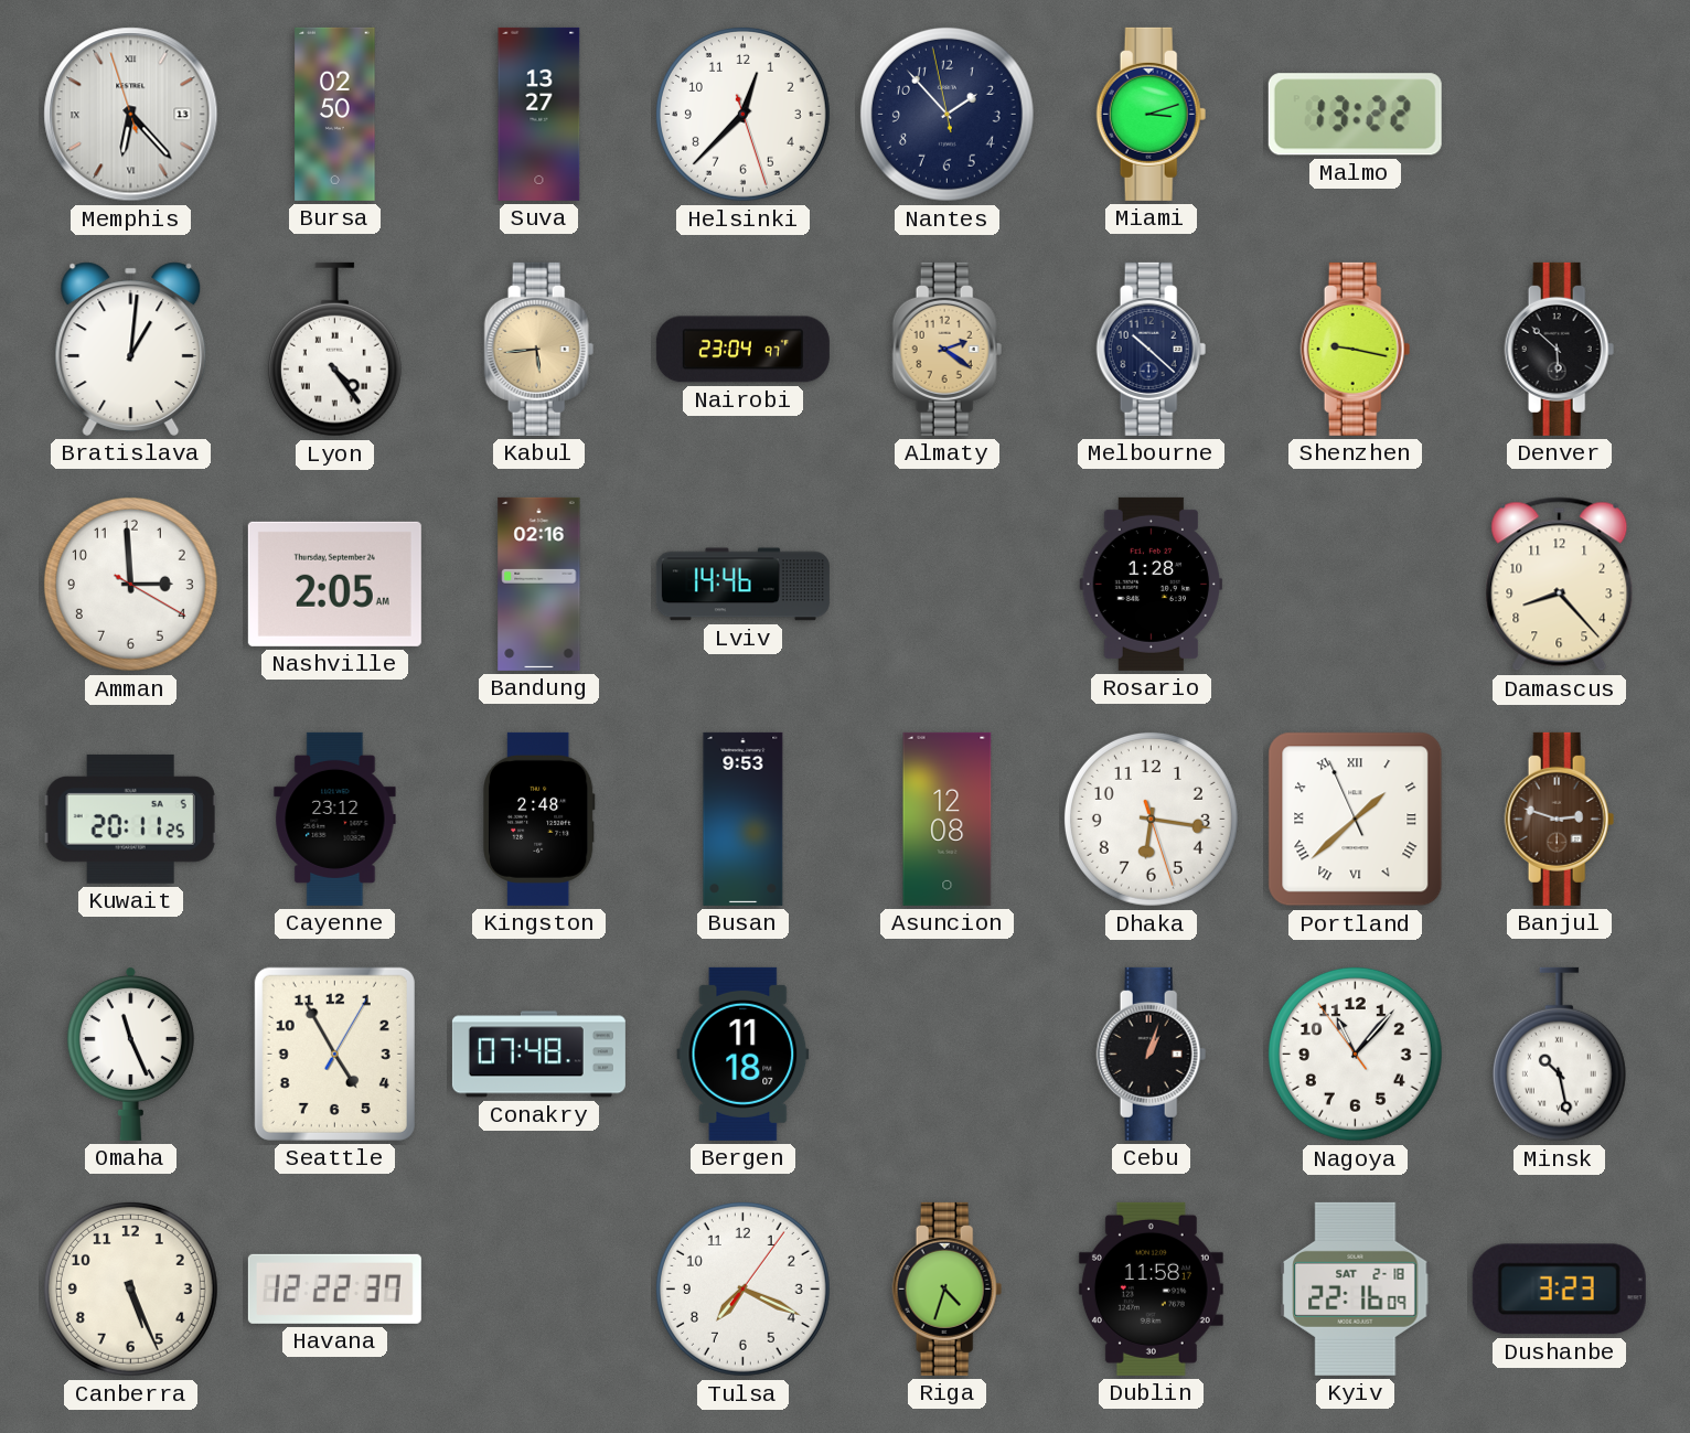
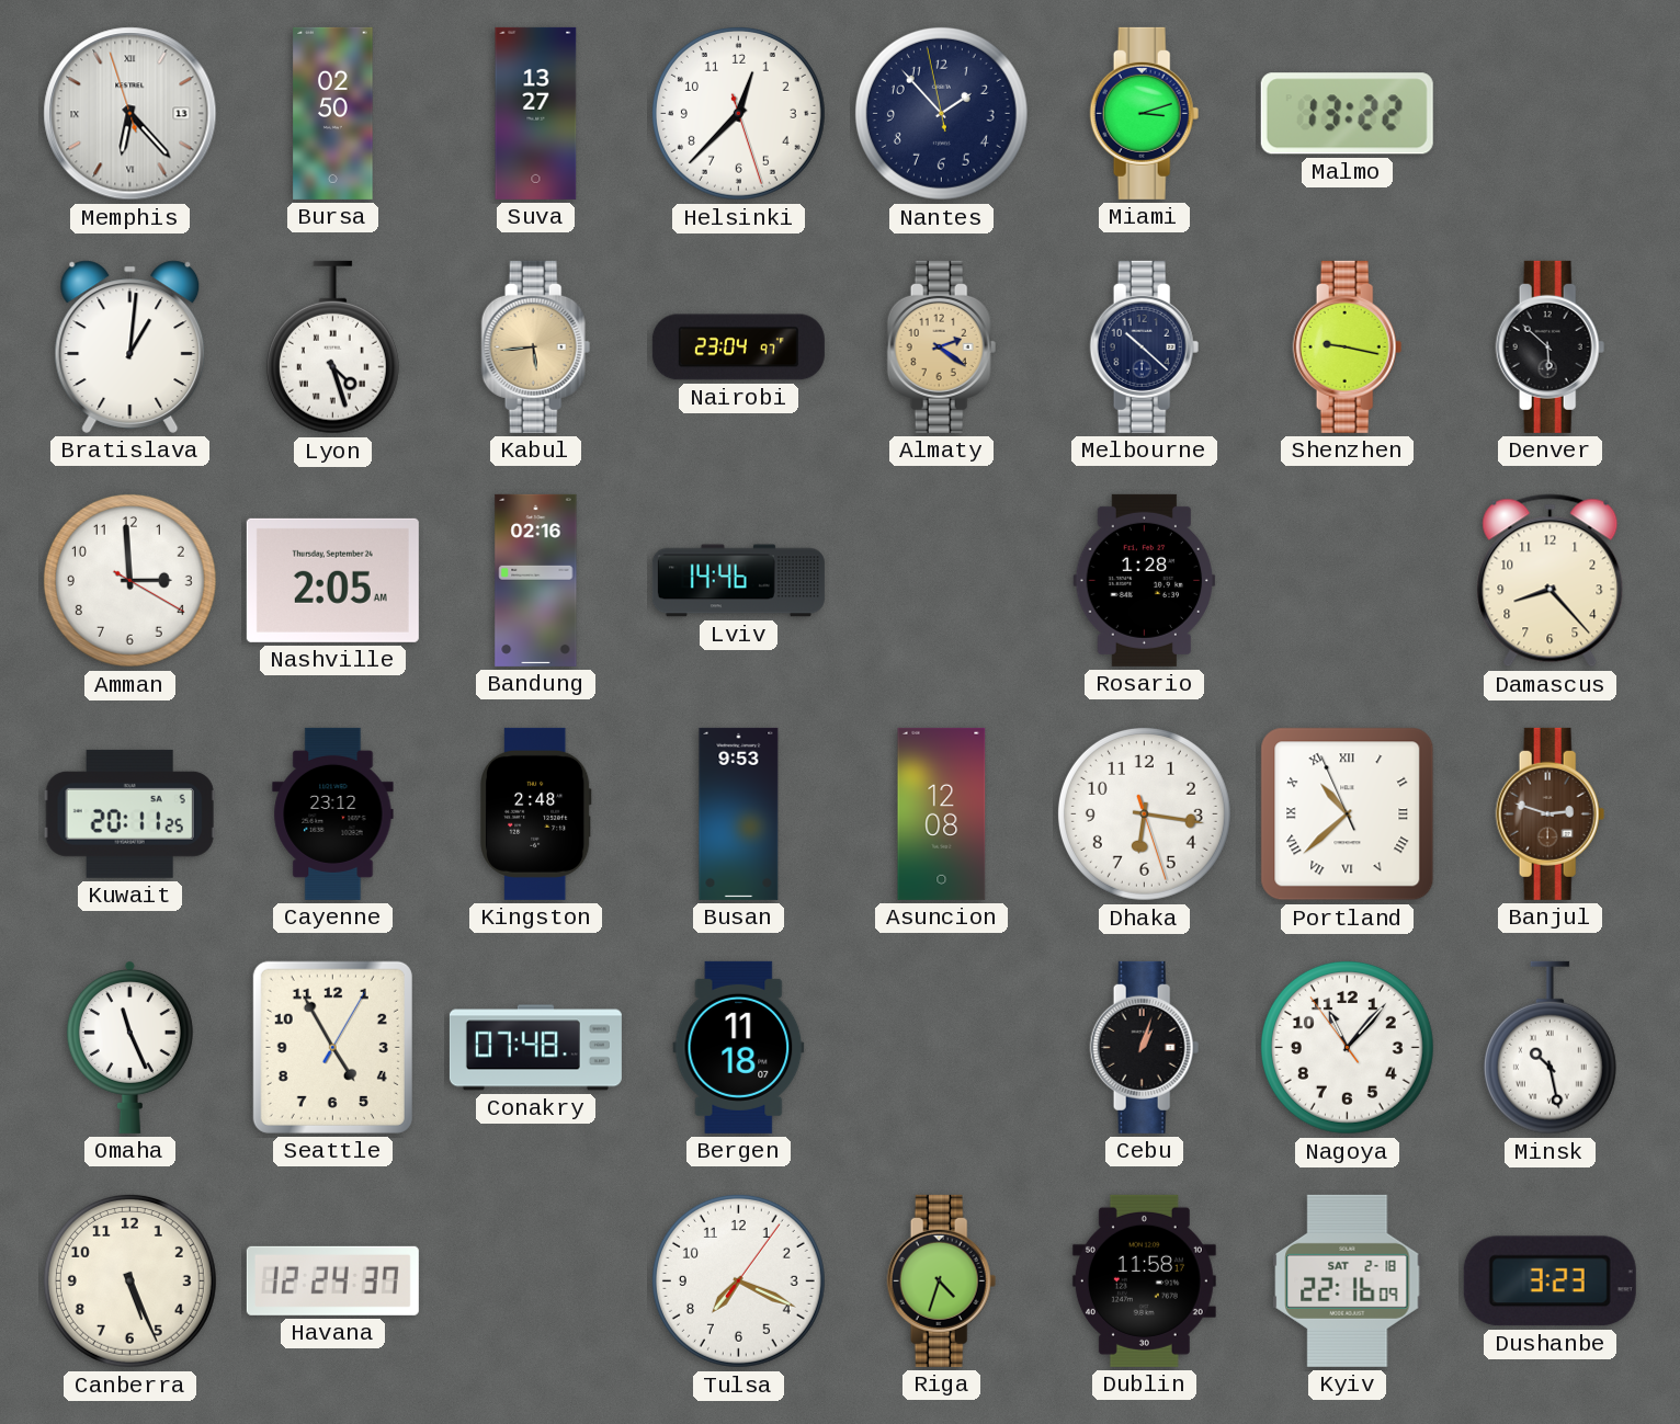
Lyon: 4:24 -> 4:27
Portland: 1:37 -> 10:37
Havana: 12:22 -> 12:24
